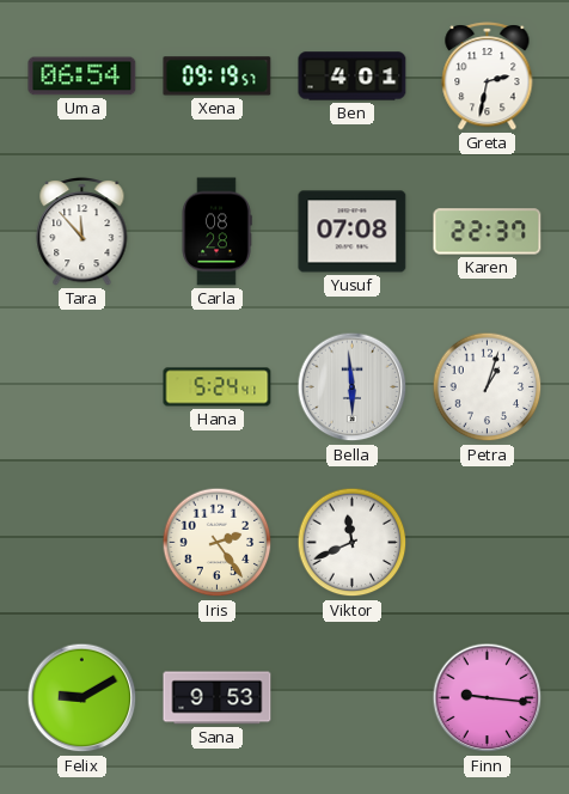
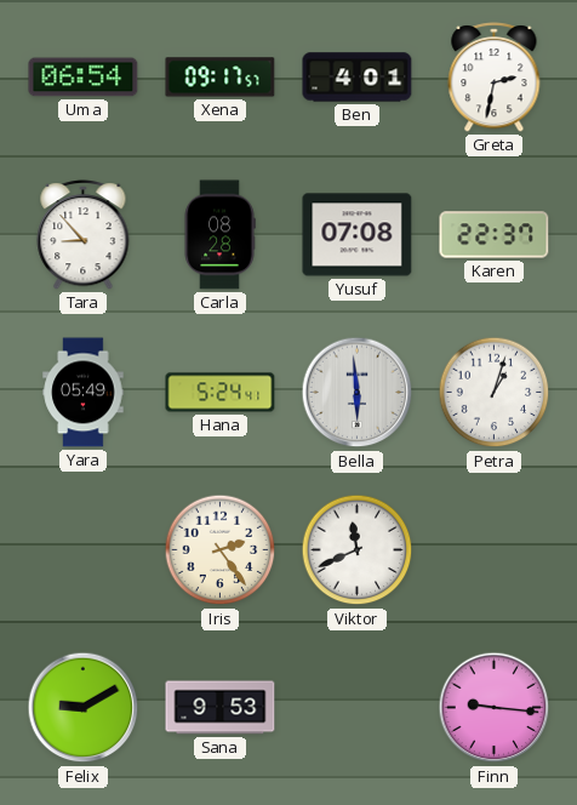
Xena: 09:19 -> 09:17
Tara: 11:53 -> 8:53
Yara: none -> 05:49
